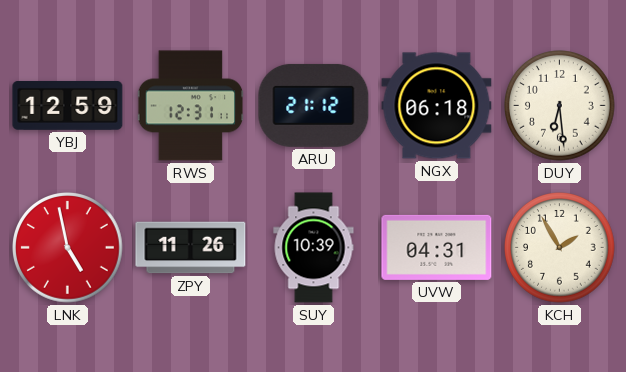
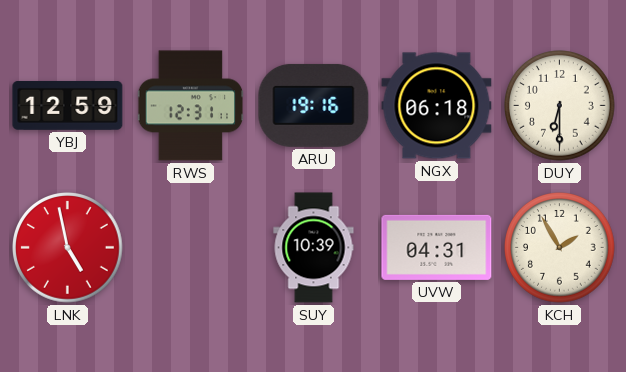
ARU: 21:12 -> 19:16
DUY: 6:29 -> 6:30
ZPY: 11:26 -> none
